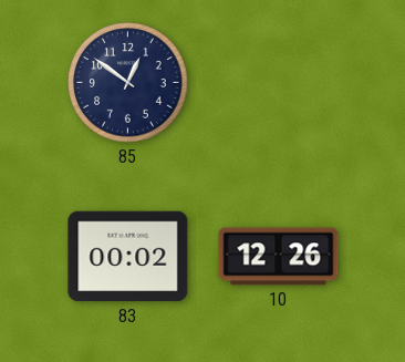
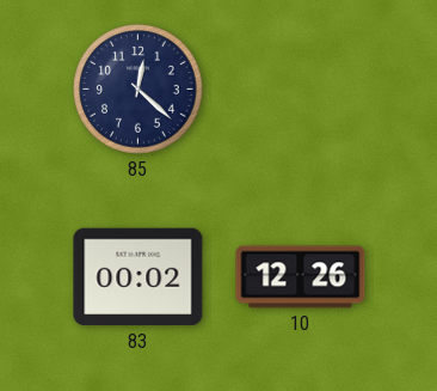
85: 12:51 -> 12:22
